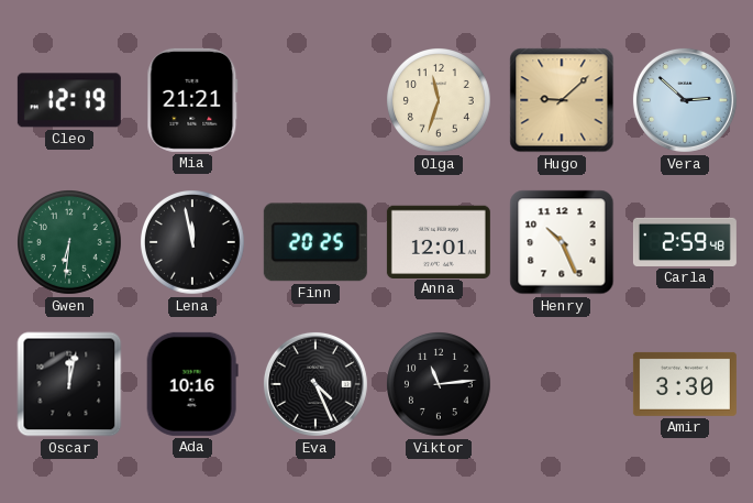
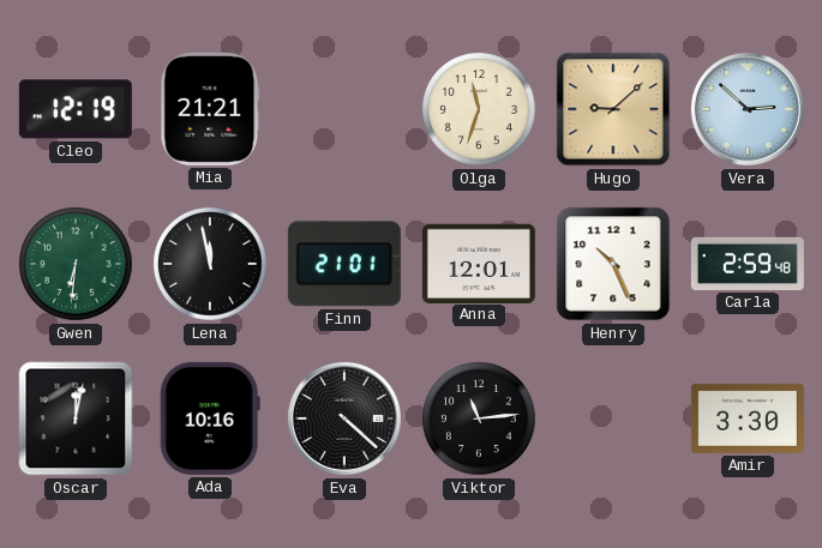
Finn: 20:25 -> 21:01
Eva: 4:26 -> 4:22
